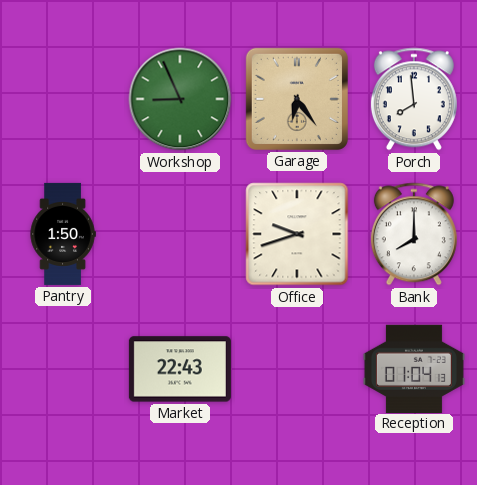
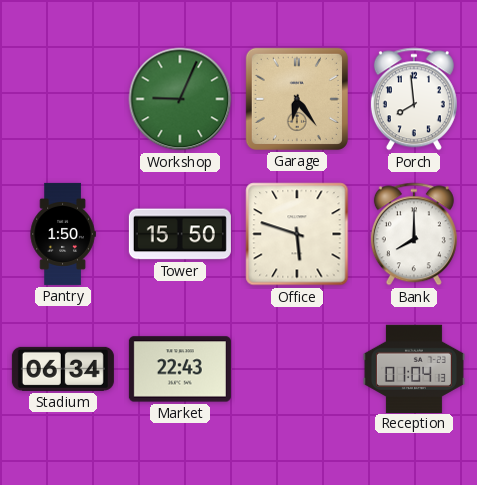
Workshop: 8:56 -> 9:04
Tower: none -> 15:50
Office: 9:42 -> 5:48
Stadium: none -> 06:34
